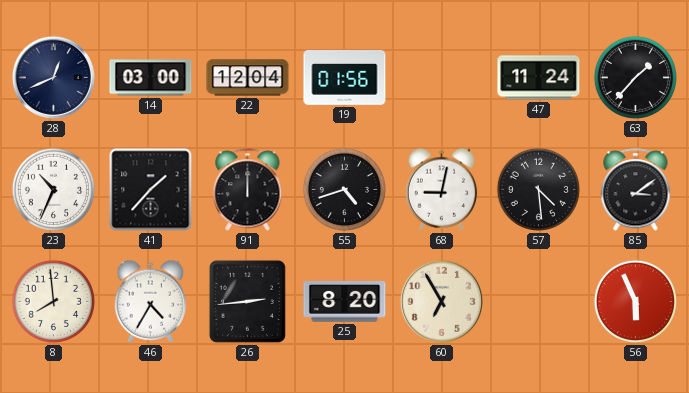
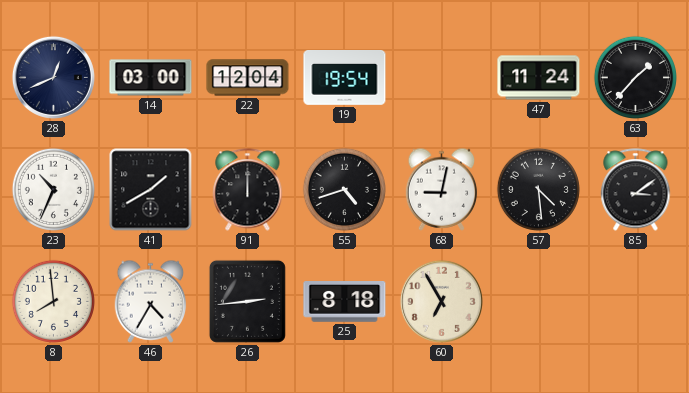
19: 01:56 -> 19:54
41: 1:37 -> 1:40
25: 8:20 -> 8:18
56: 5:56 -> none
